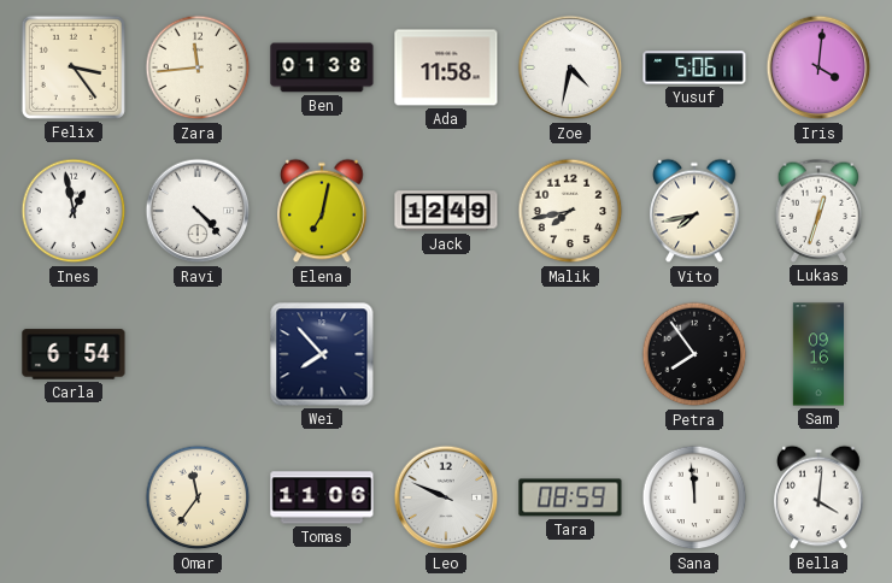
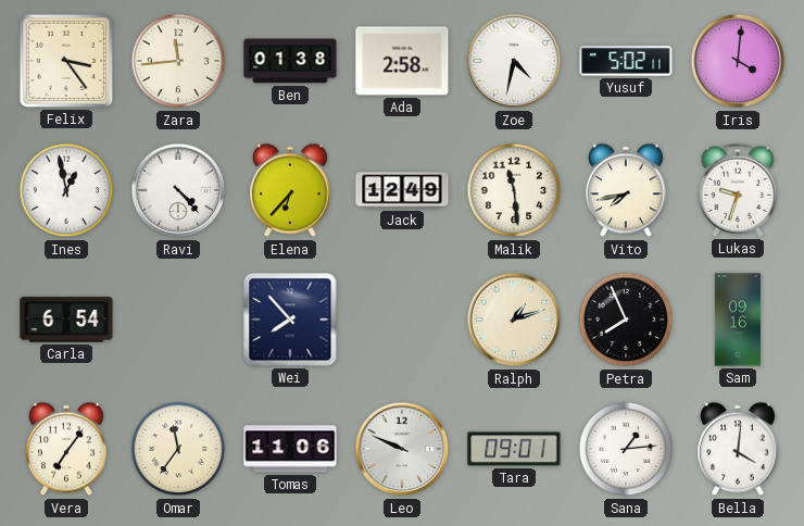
Ada: 11:58 -> 2:58
Yusuf: 5:06 -> 5:02
Elena: 7:02 -> 6:37
Malik: 7:43 -> 11:29
Lukas: 12:33 -> 9:33
Ralph: none -> 1:12
Petra: 7:54 -> 7:56
Vera: none -> 7:06
Tara: 08:59 -> 09:01
Sana: 11:59 -> 1:14
